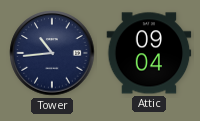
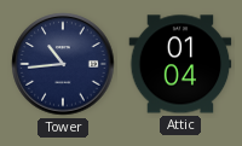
Attic: 09:04 -> 01:04
